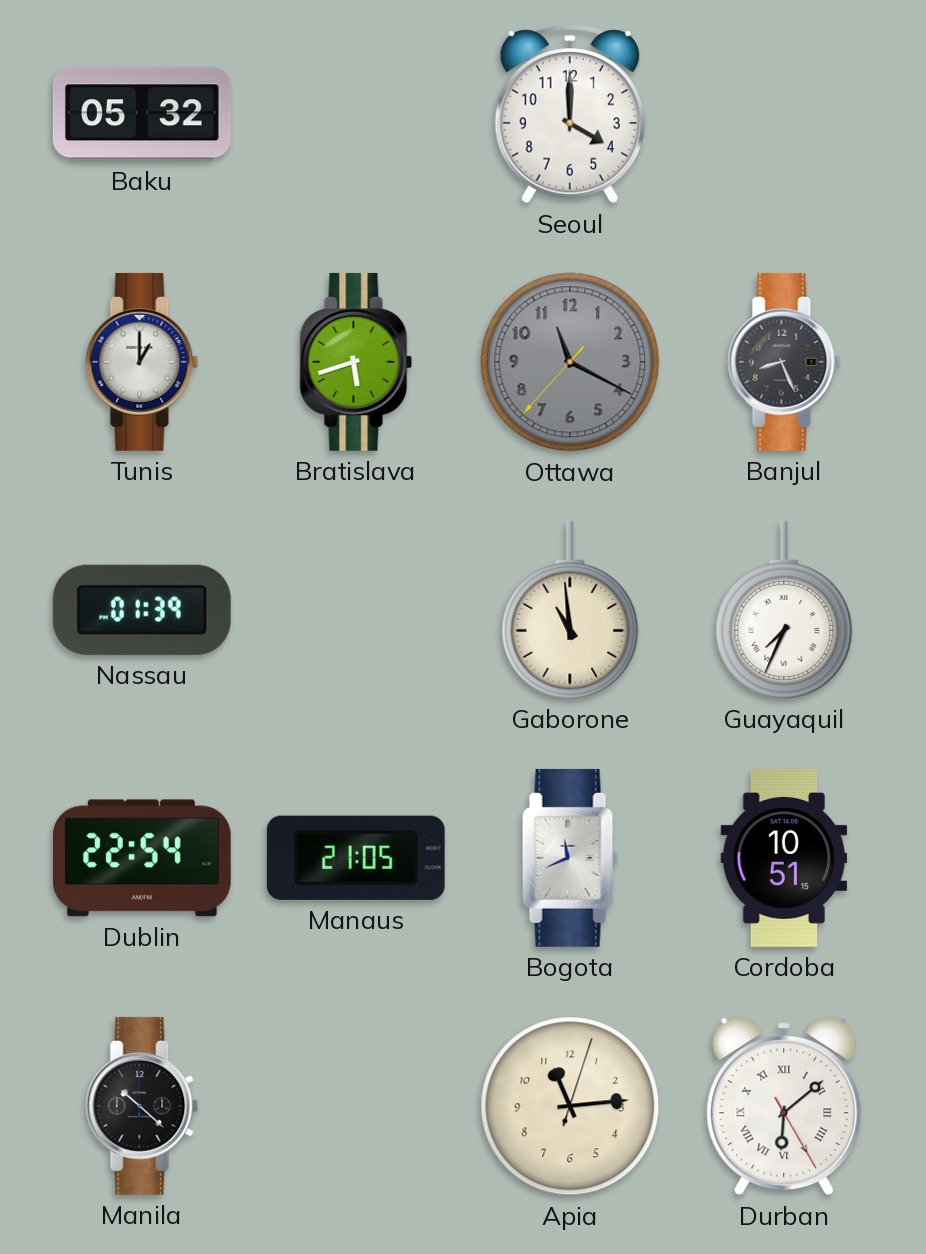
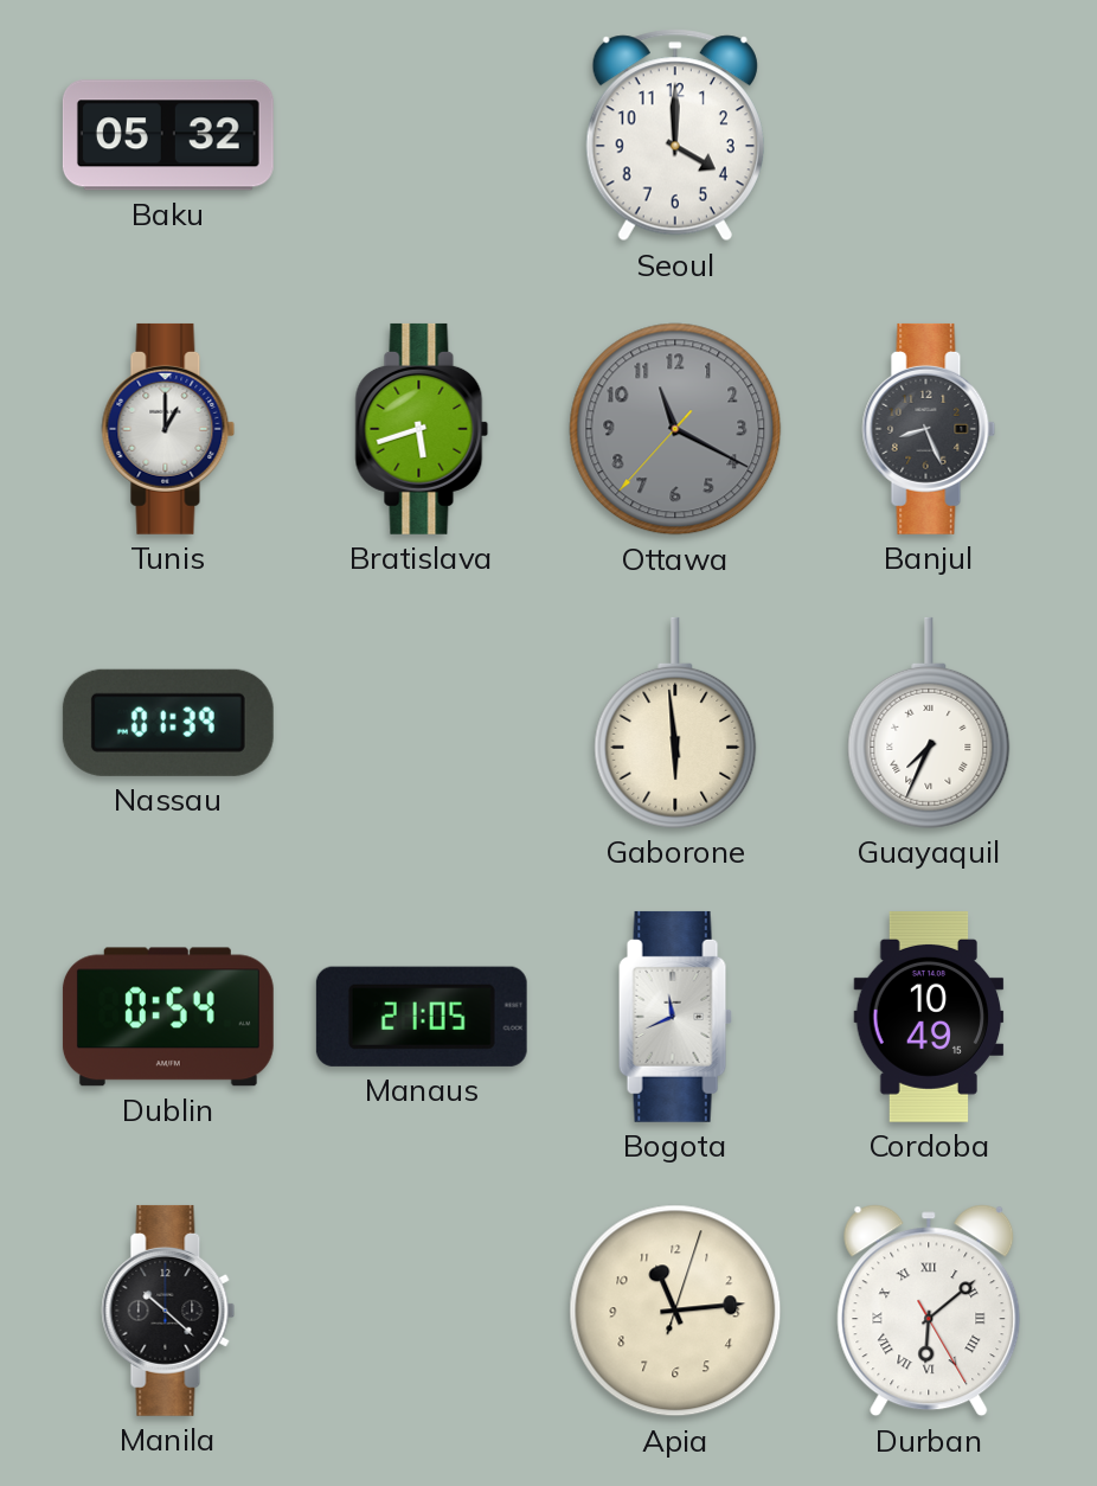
Gaborone: 10:59 -> 5:59
Dublin: 22:54 -> 0:54
Cordoba: 10:51 -> 10:49
